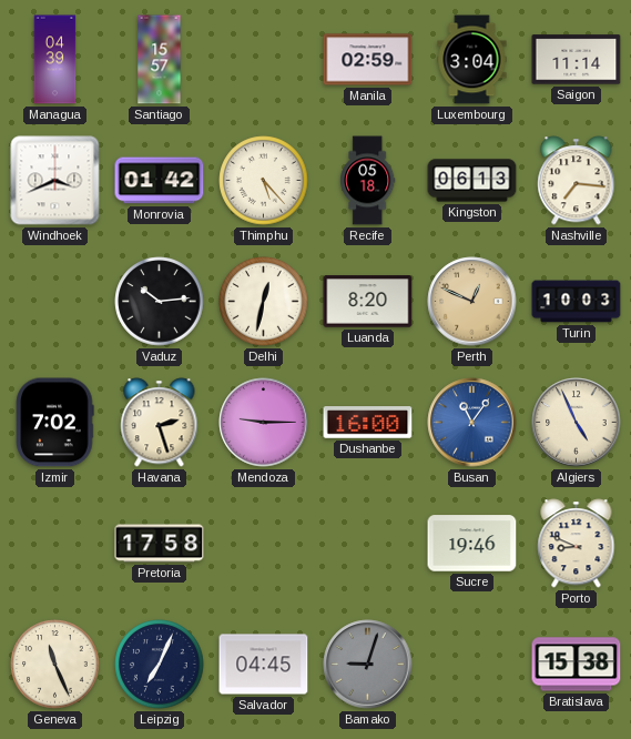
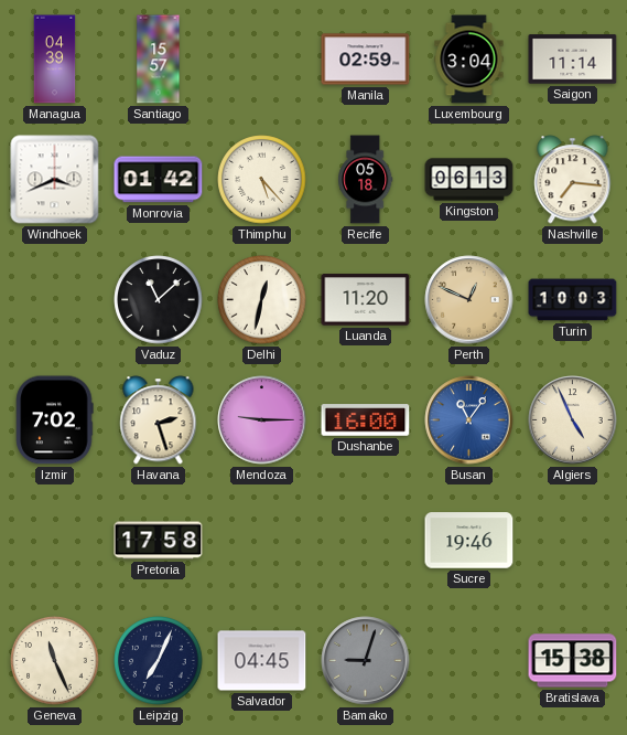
Vaduz: 10:14 -> 11:08
Luanda: 8:20 -> 11:20
Porto: 8:49 -> none
